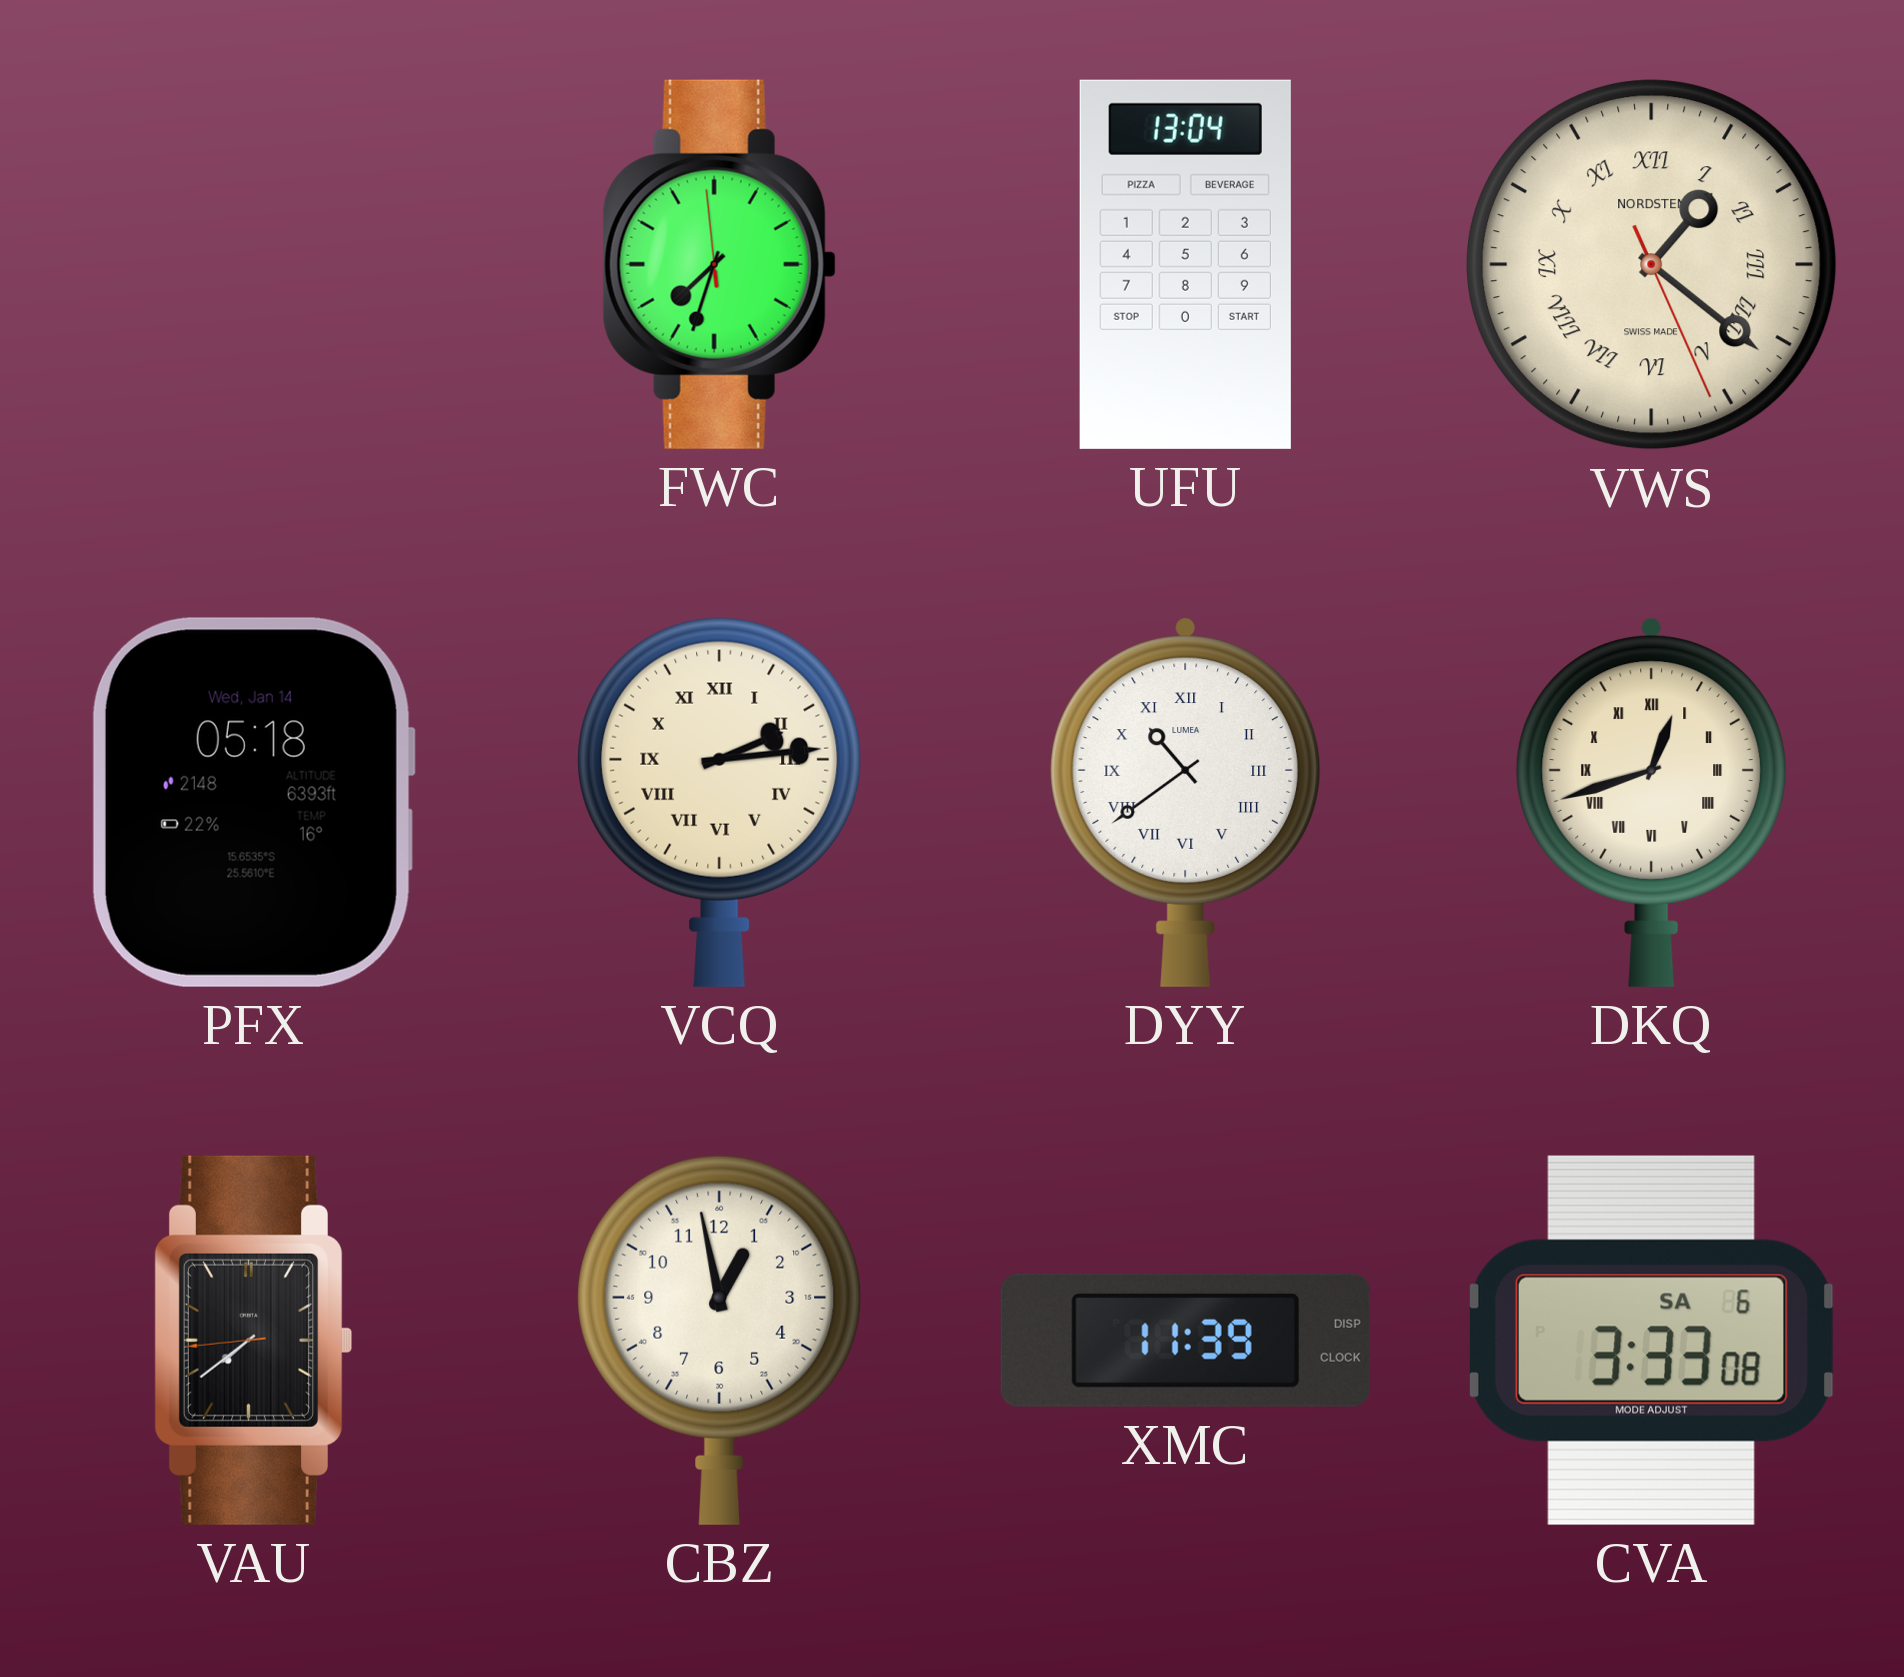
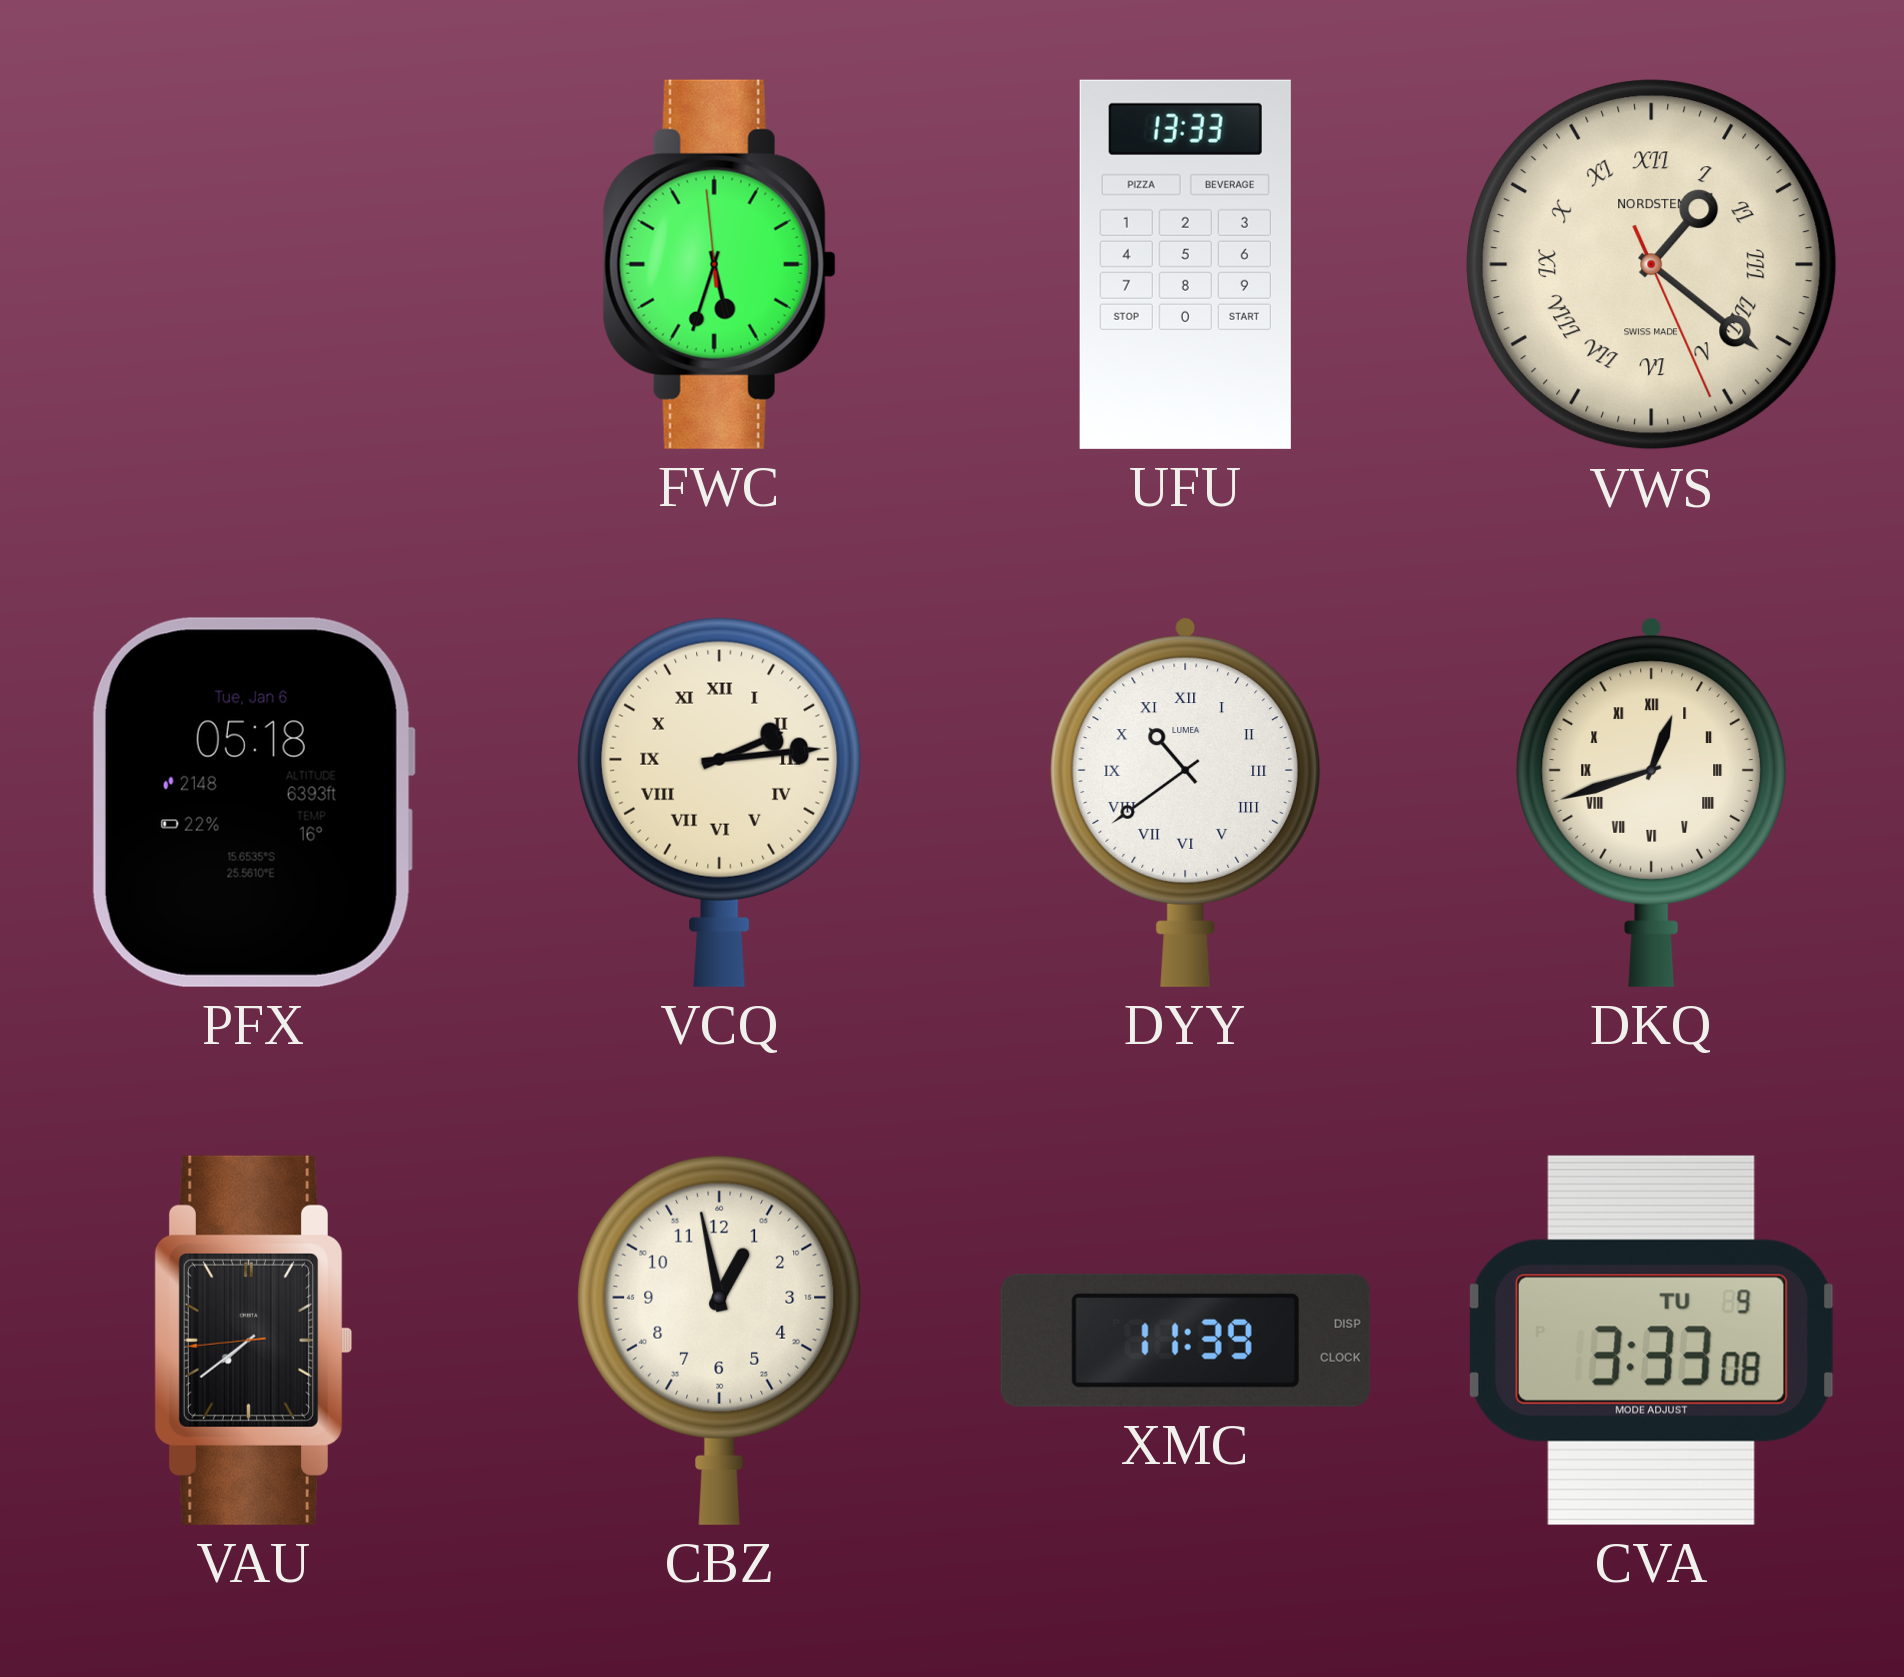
FWC: 7:32 -> 5:32
UFU: 13:04 -> 13:33
PFX date: Wed, Jan 14 -> Tue, Jan 6
CVA date: SA 6 -> TU 9
